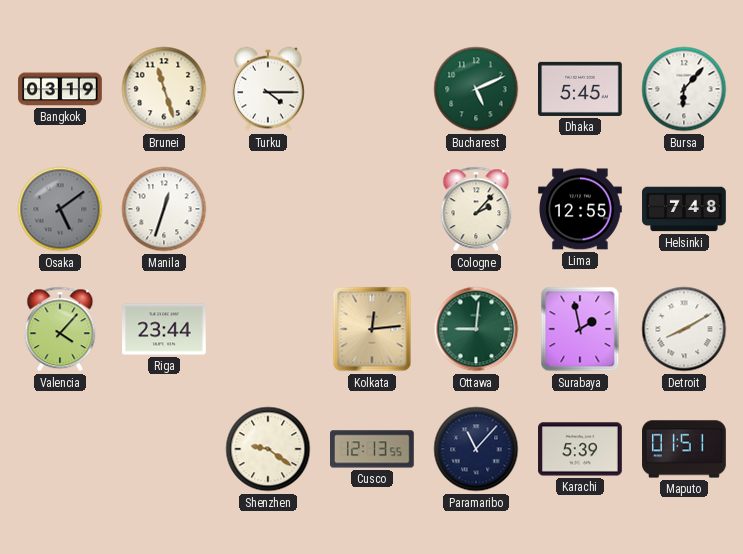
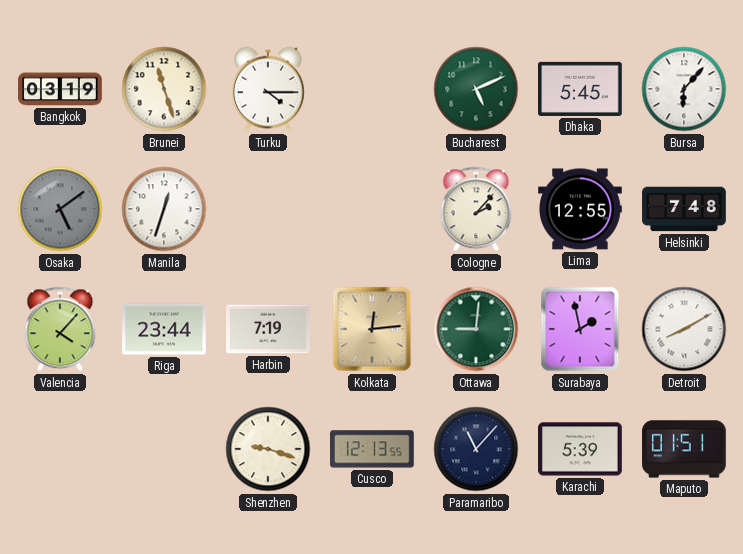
Harbin: none -> 7:19
Shenzhen: 9:21 -> 9:18
